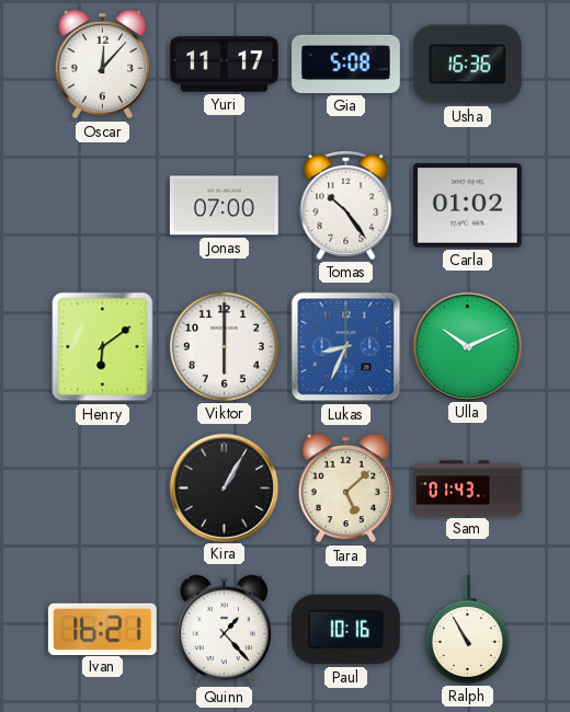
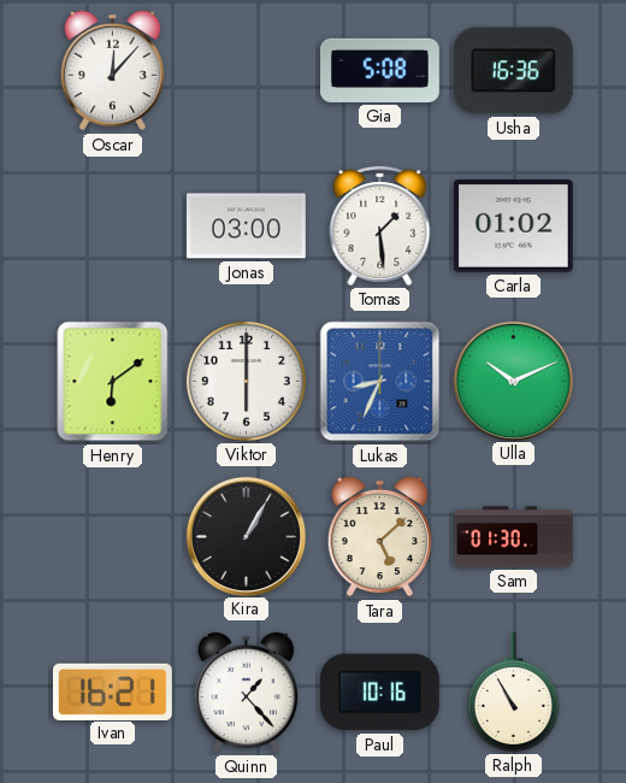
Yuri: 11:17 -> none
Jonas: 07:00 -> 03:00
Tomas: 10:24 -> 1:29
Sam: 01:43 -> 01:30
